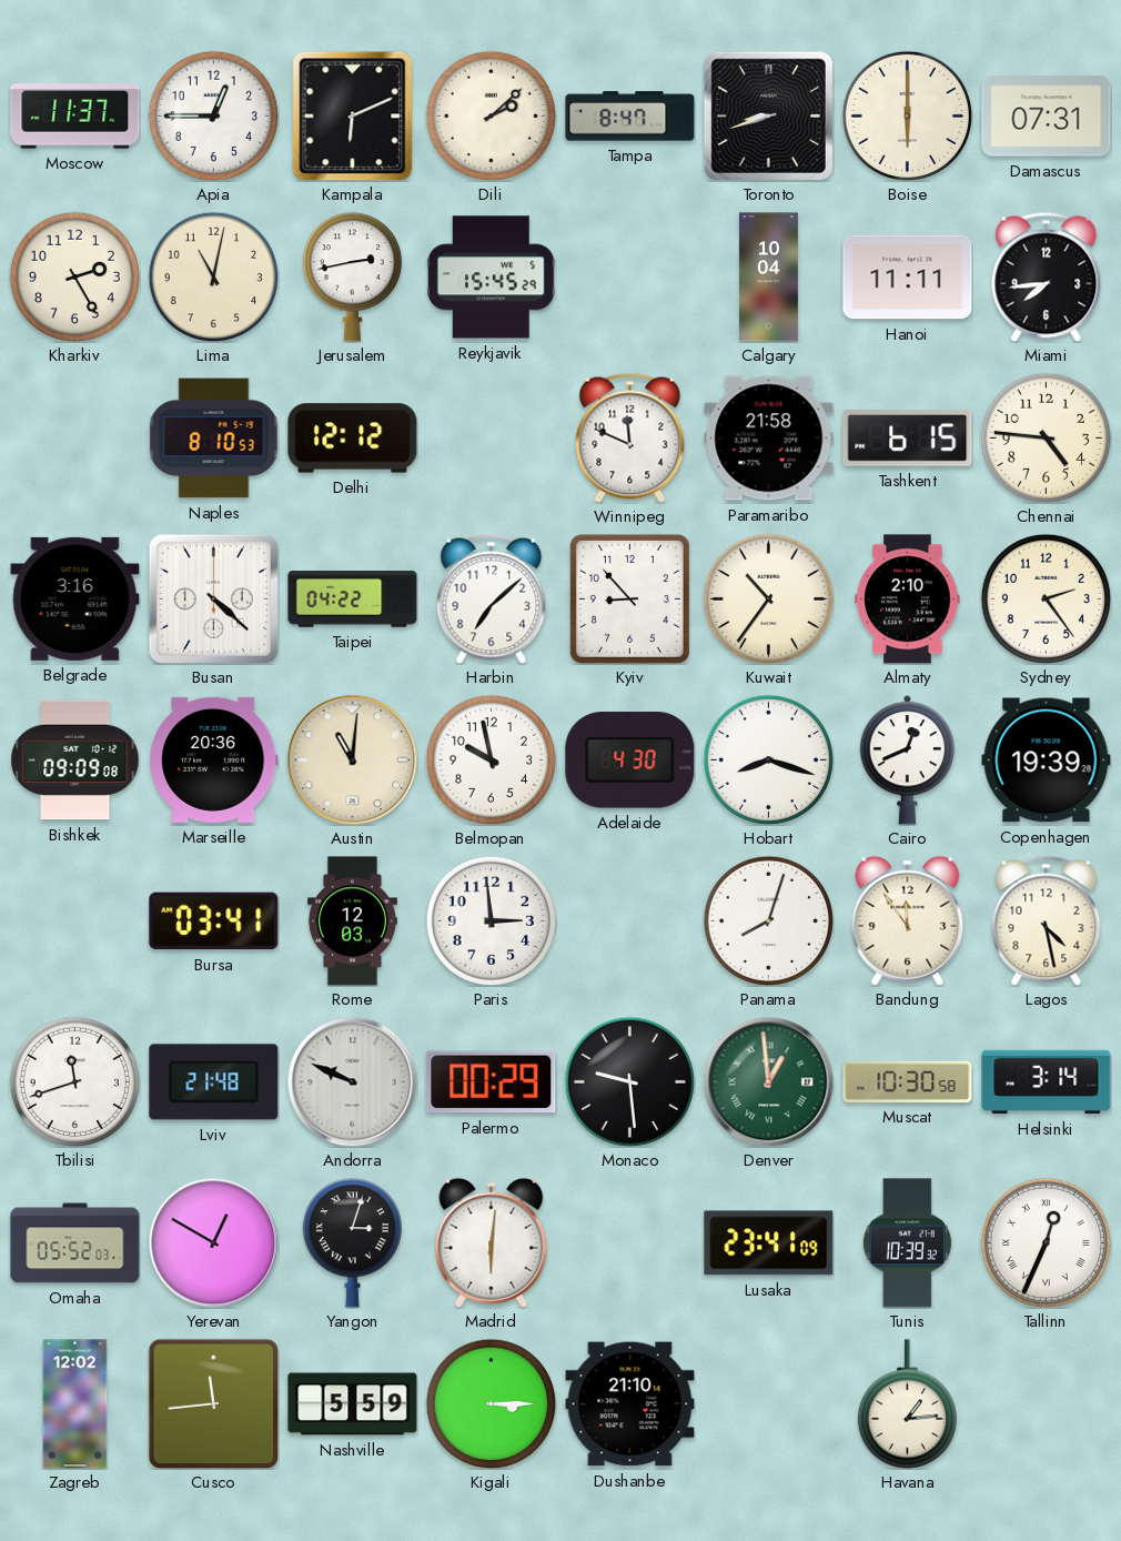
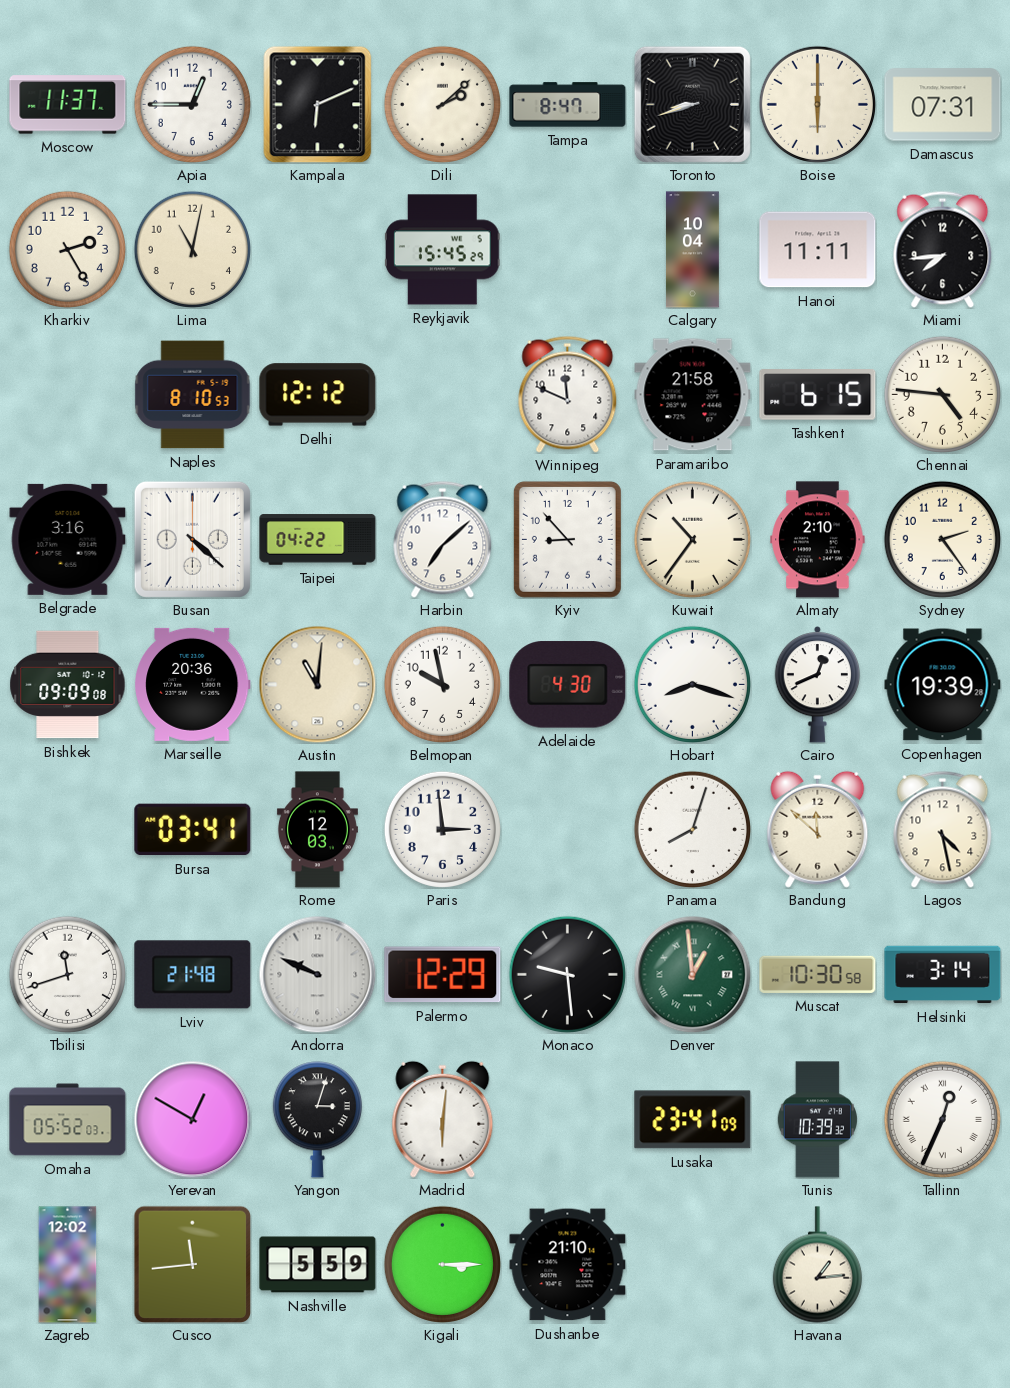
Jerusalem: 2:43 -> none
Bandung: 11:54 -> 11:52
Palermo: 00:29 -> 12:29
